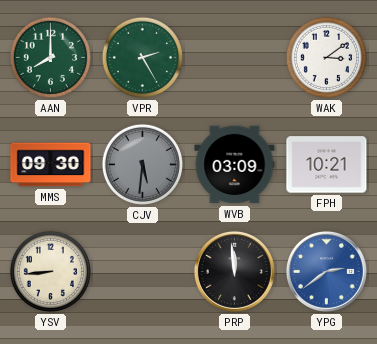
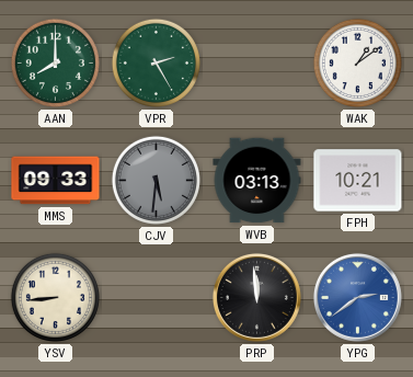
WAK: 3:09 -> 1:09
MMS: 09:30 -> 09:33
WVB: 03:09 -> 03:13
